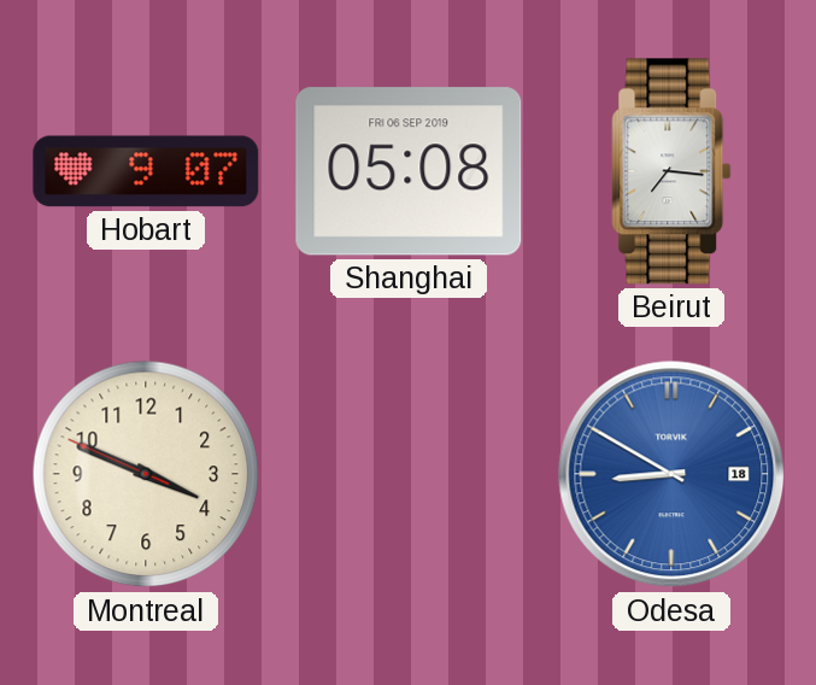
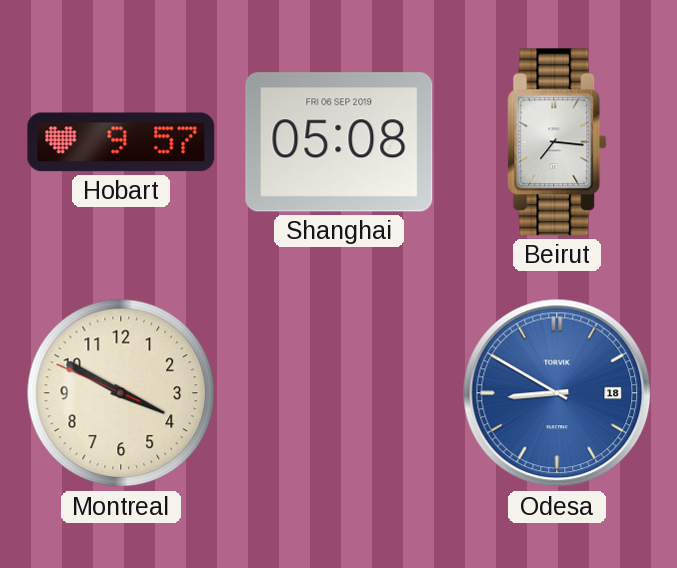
Hobart: 9:07 -> 9:57
Montreal: 3:48 -> 3:49
